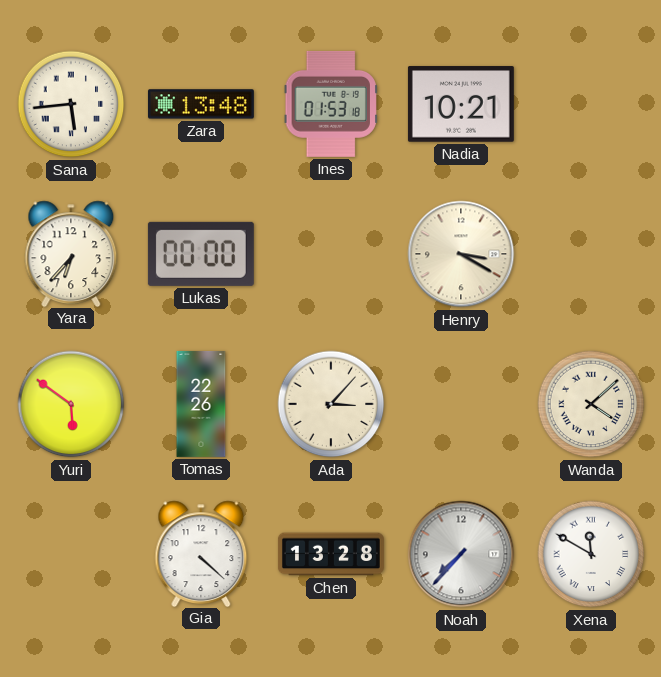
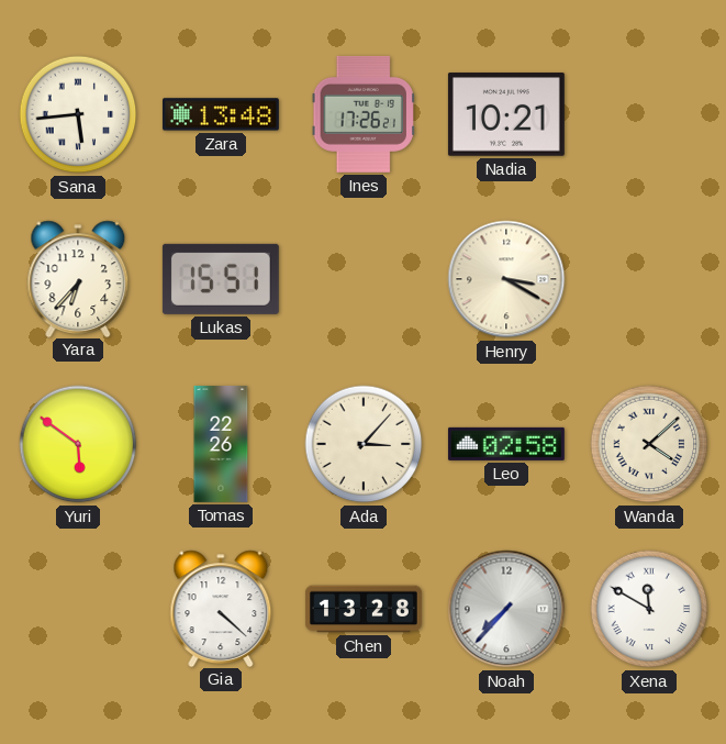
Ines: 01:53 -> 17:26
Lukas: 00:00 -> 15:51
Leo: none -> 02:58
